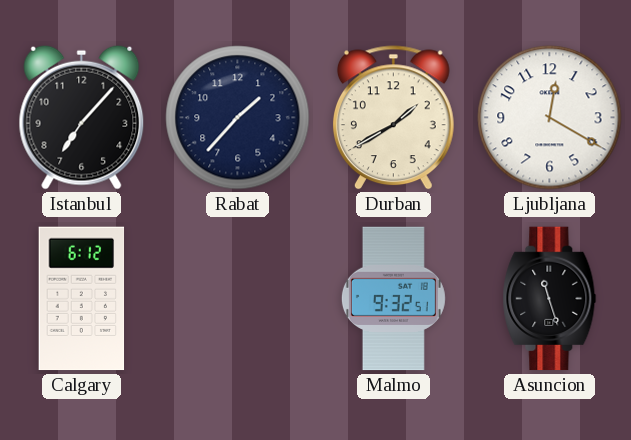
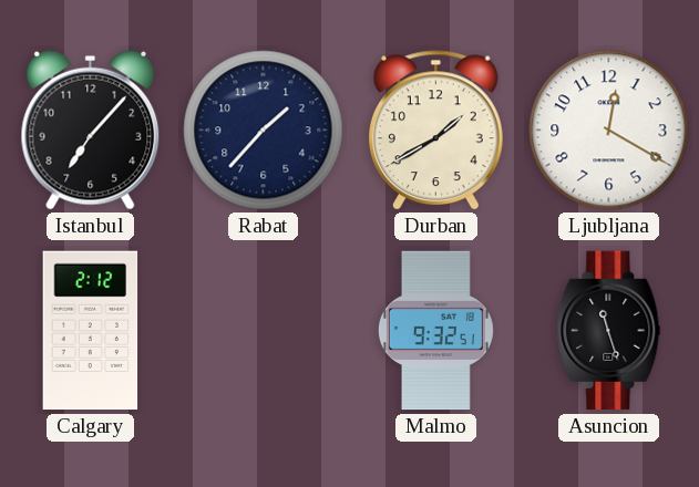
Calgary: 6:12 -> 2:12
